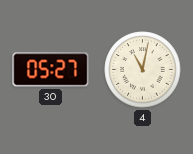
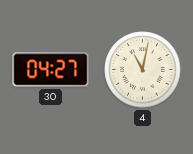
30: 05:27 -> 04:27
